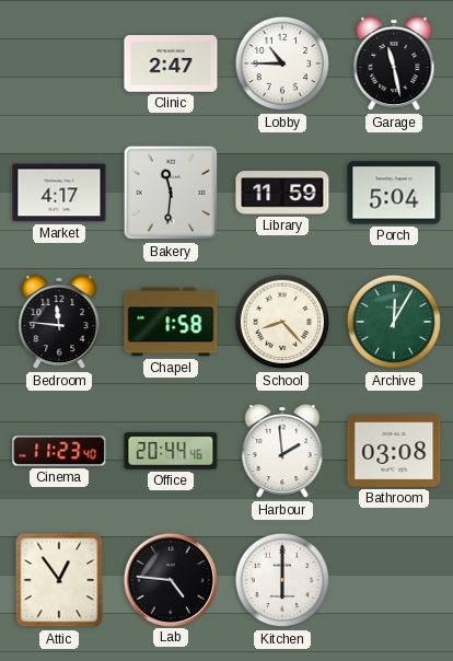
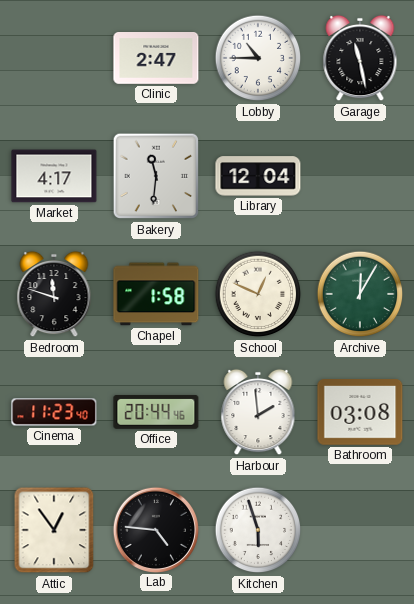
Library: 11:59 -> 12:04
Porch: 5:04 -> none
Bedroom: 11:46 -> 11:48
School: 8:23 -> 12:49
Kitchen: 6:00 -> 5:57
